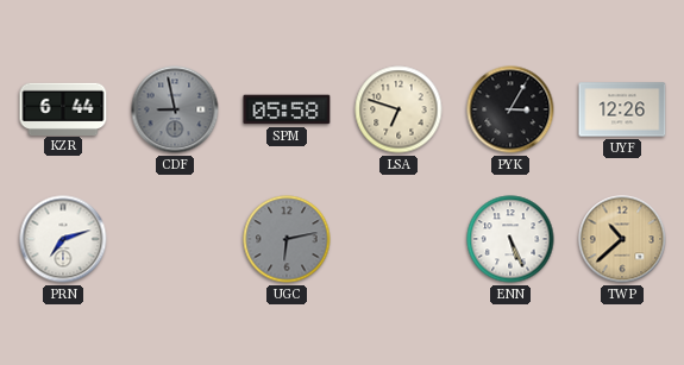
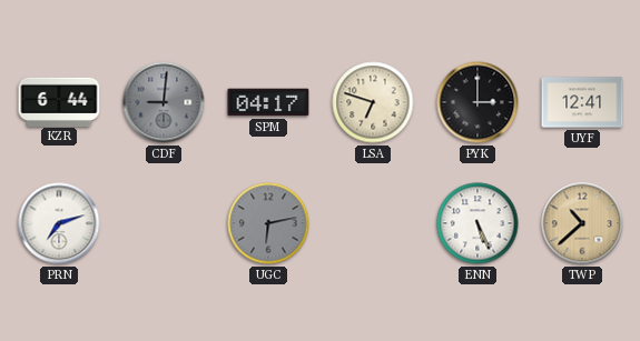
CDF: 8:58 -> 9:01
SPM: 05:58 -> 04:17
PYK: 3:05 -> 3:00
UYF: 12:26 -> 12:41
